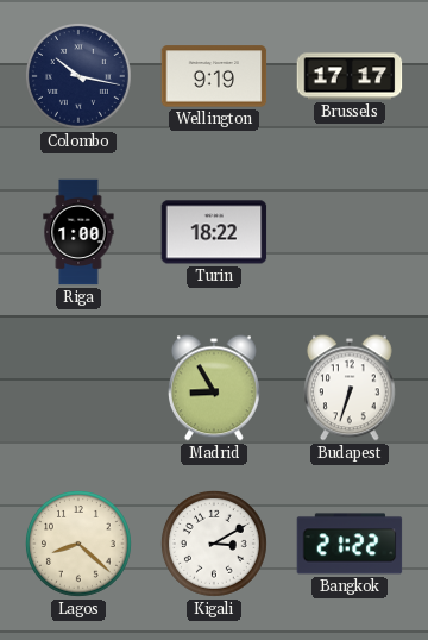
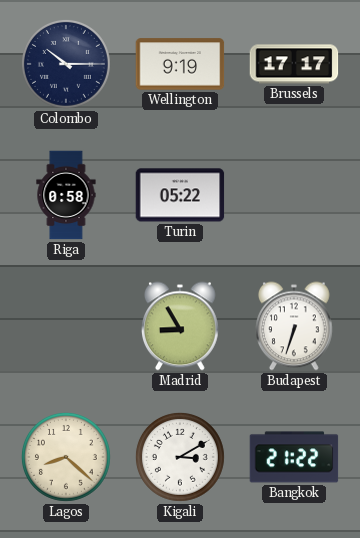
Colombo: 10:17 -> 10:15
Riga: 1:00 -> 0:58
Turin: 18:22 -> 05:22
